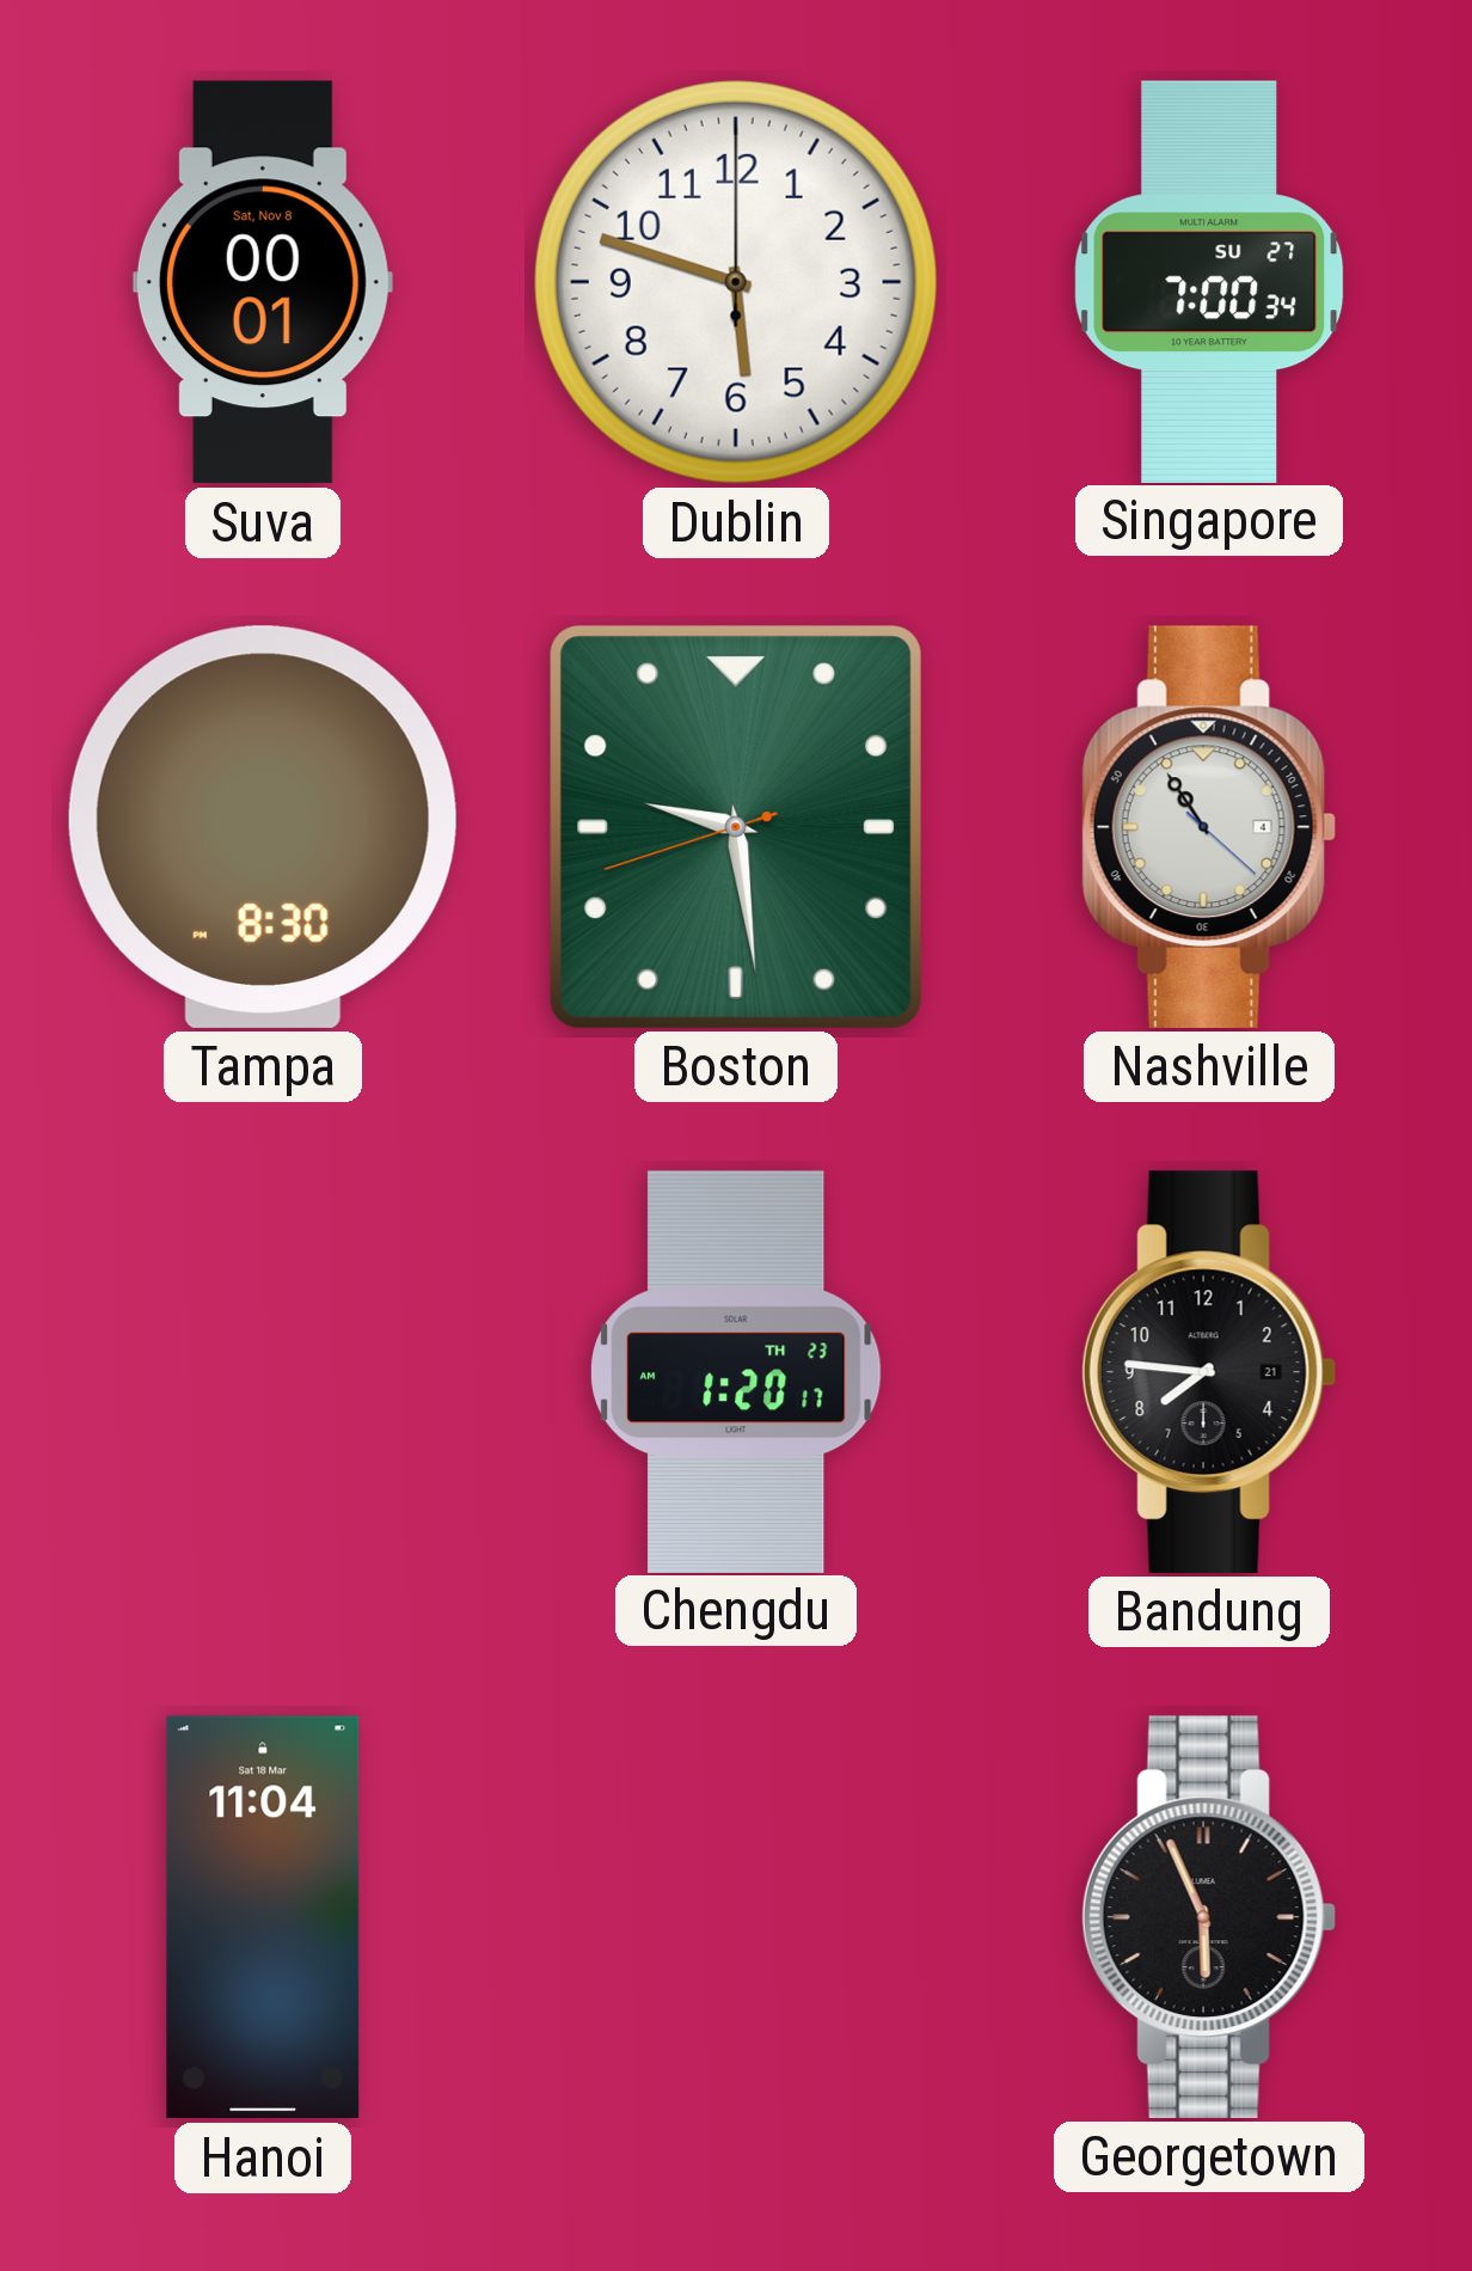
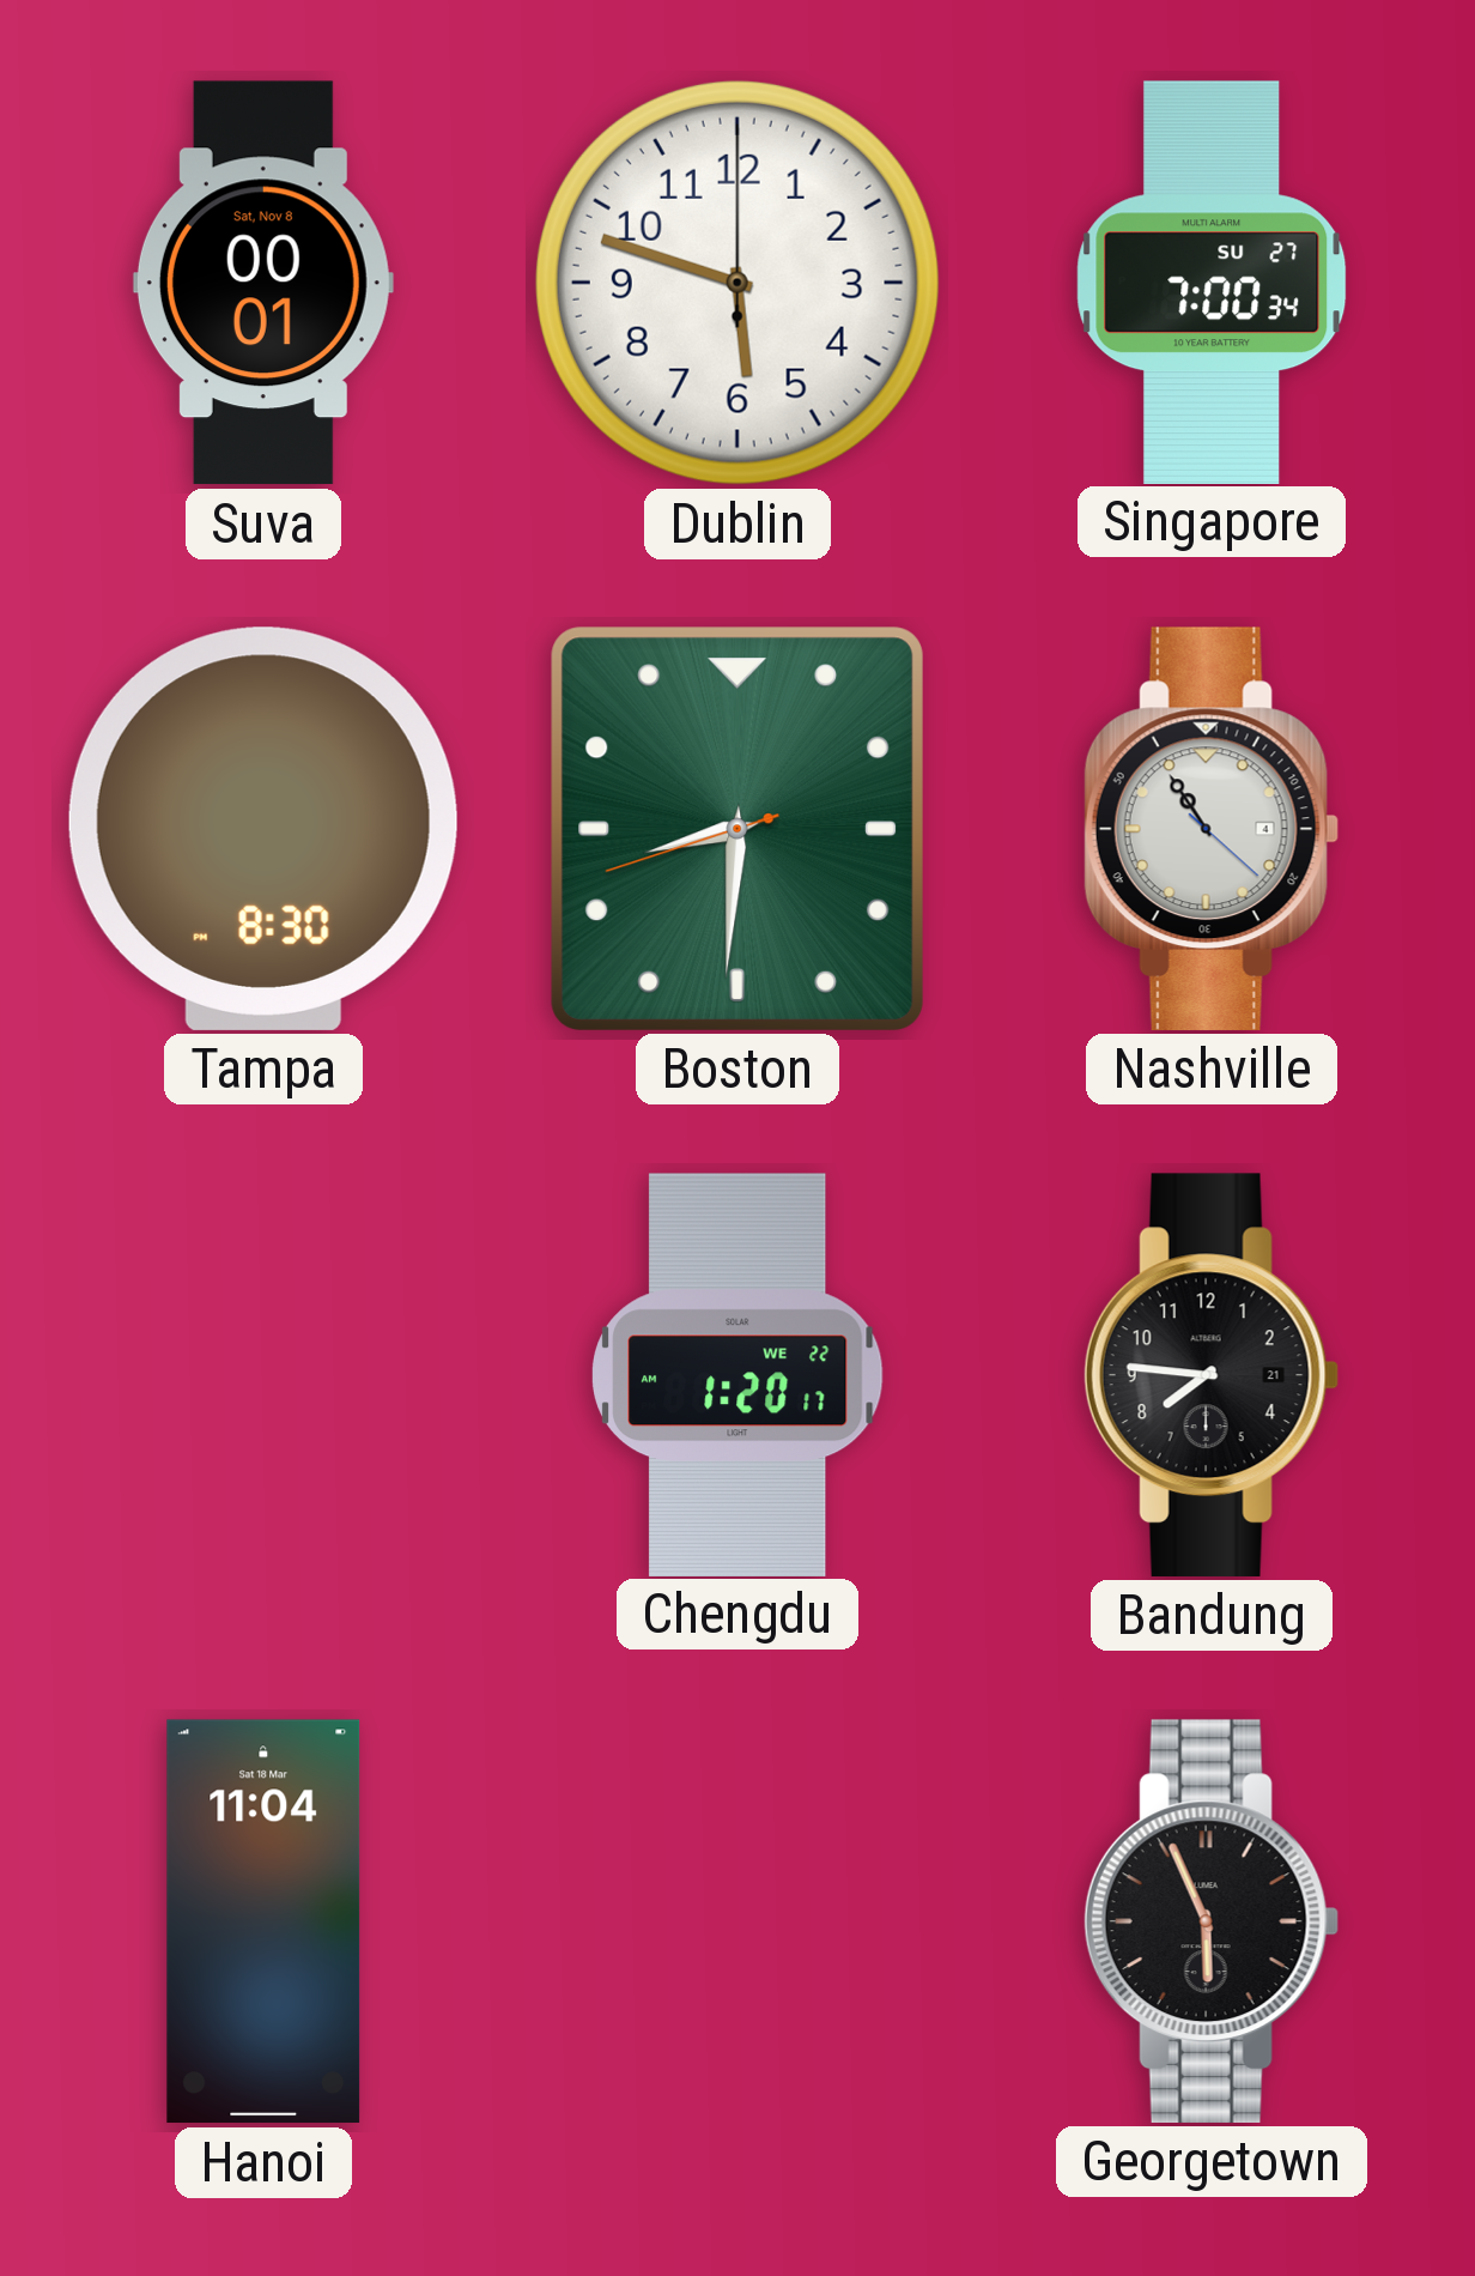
Boston: 9:28 -> 8:30
Chengdu date: TH 23 -> WE 22
